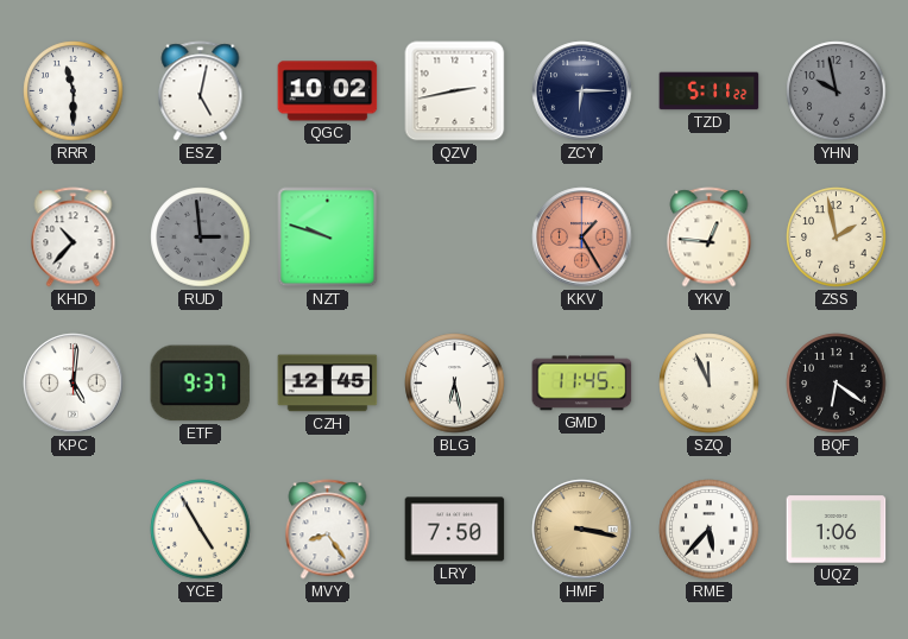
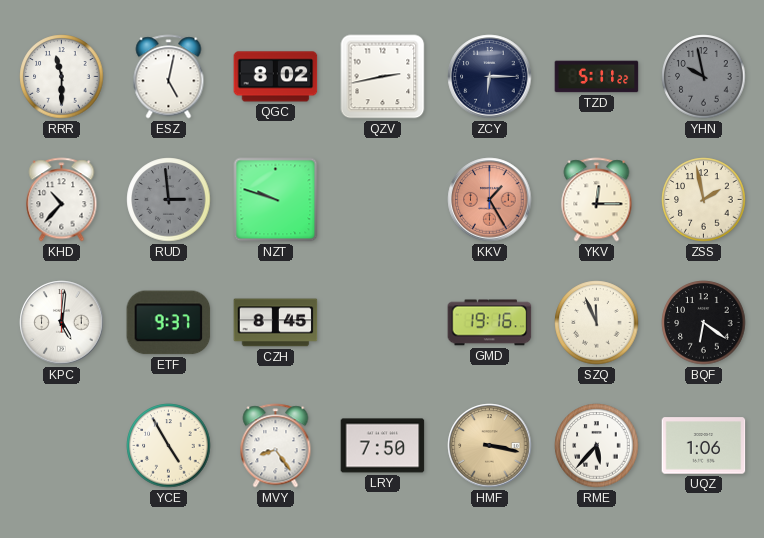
QGC: 10:02 -> 8:02
YKV: 12:46 -> 12:15
CZH: 12:45 -> 8:45
BLG: 6:28 -> none
GMD: 11:45 -> 19:16
